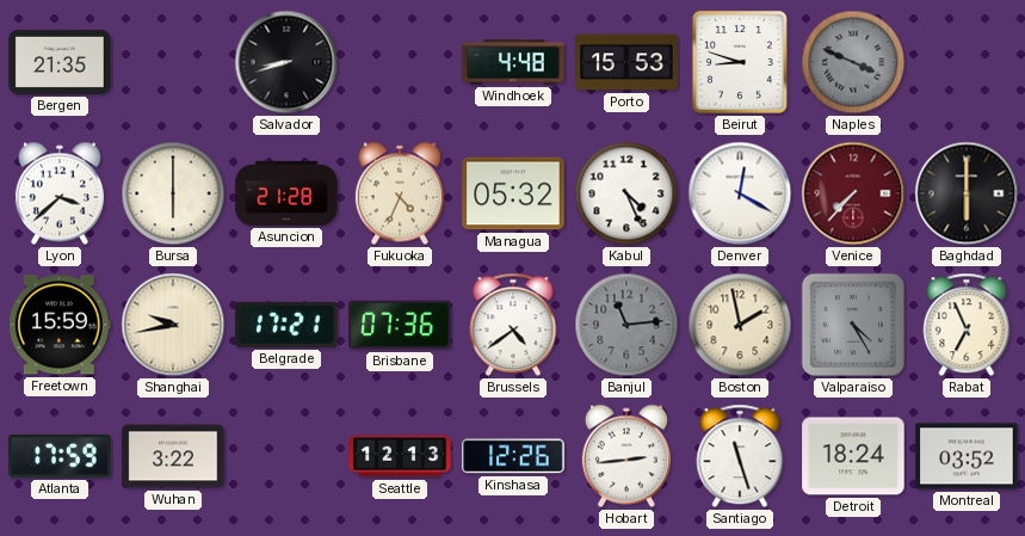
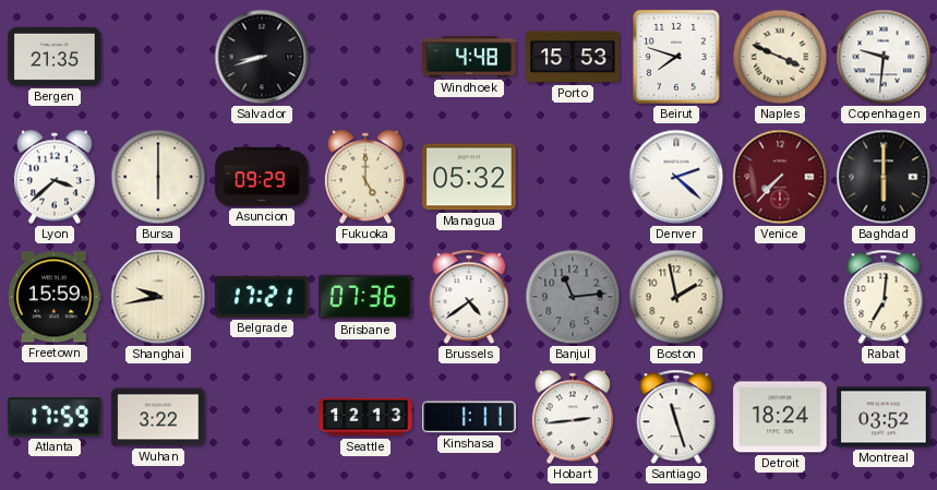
Beirut: 8:48 -> 7:48
Naples dial: grey -> cream
Copenhagen: none -> 9:31
Asuncion: 21:28 -> 09:29
Fukuoka: 4:34 -> 5:00
Kabul: 4:26 -> none
Denver: 12:20 -> 2:22
Valparaiso: 4:25 -> none
Rabat: 6:56 -> 7:01
Kinshasa: 12:26 -> 1:11
